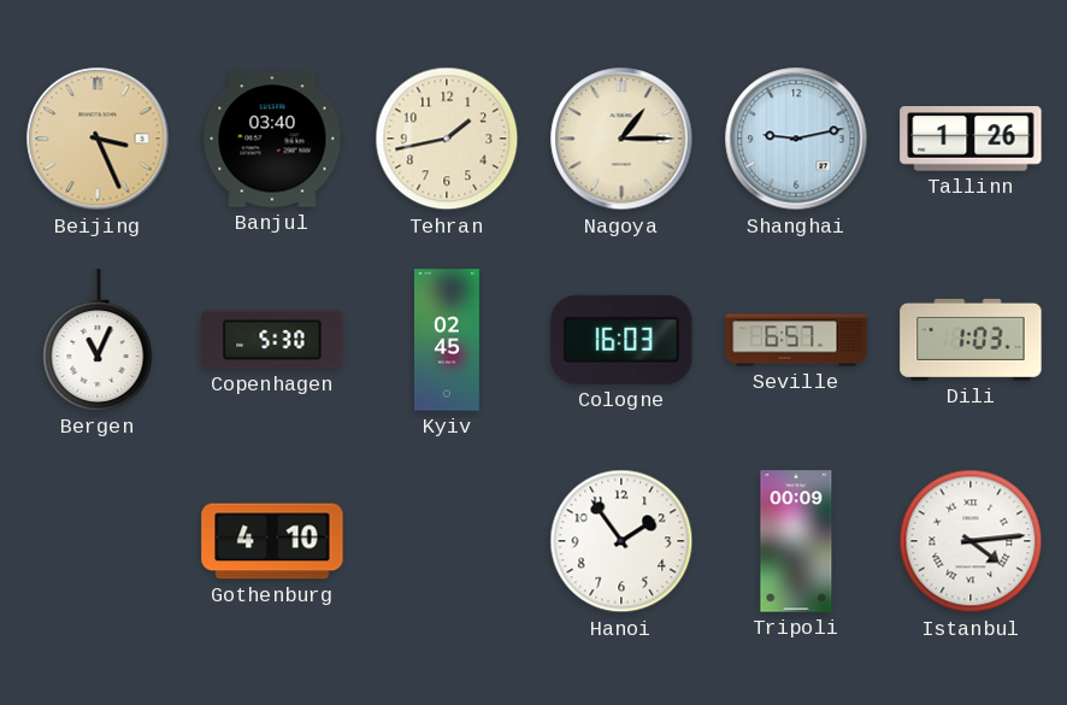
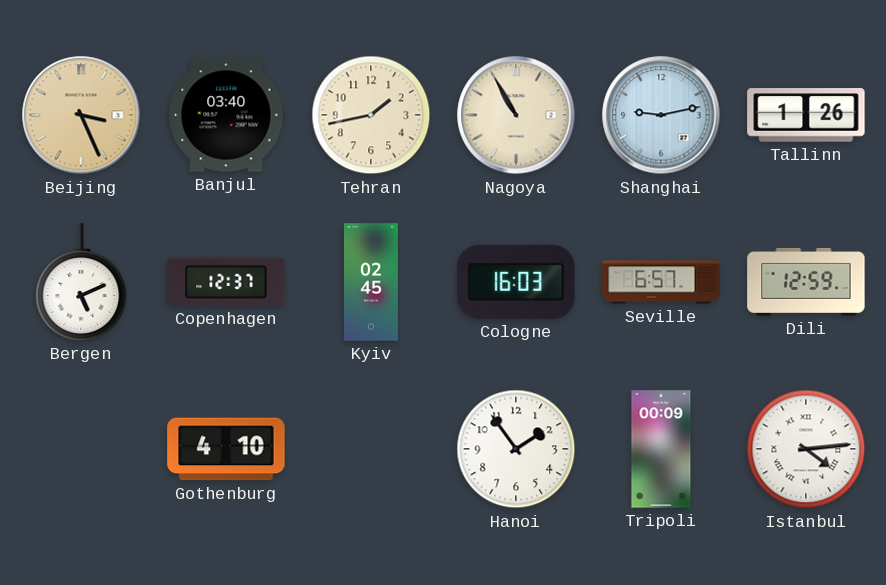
Nagoya: 1:15 -> 10:55
Bergen: 11:04 -> 5:11
Copenhagen: 5:30 -> 12:37
Dili: 1:03 -> 12:59
